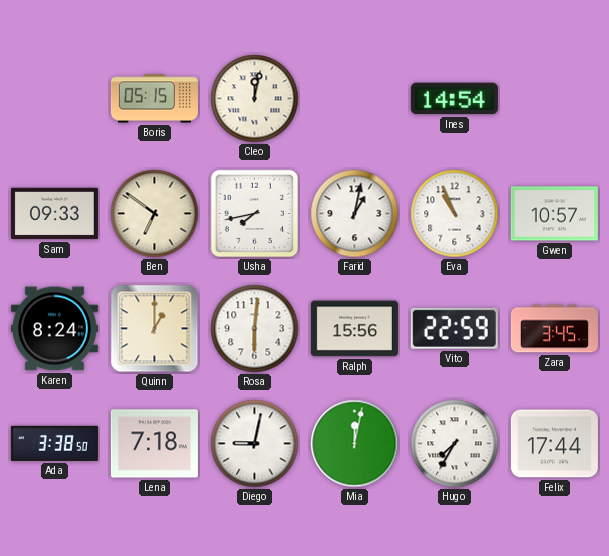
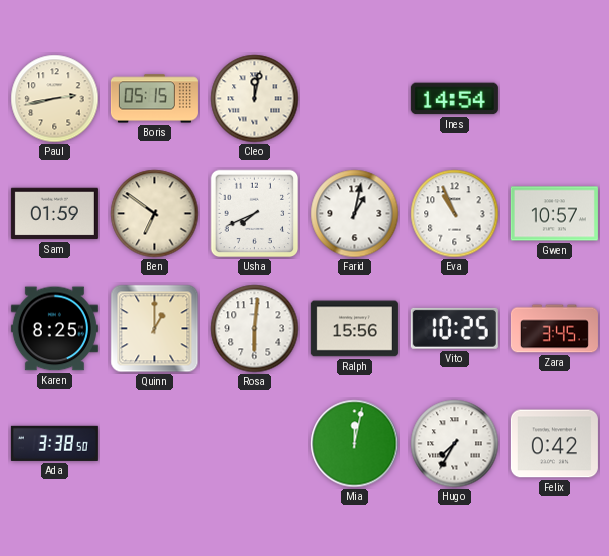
Paul: none -> 2:43
Sam: 09:33 -> 01:59
Usha: 7:43 -> 7:41
Karen: 8:24 -> 8:25
Vito: 22:59 -> 10:25
Lena: 7:18 -> none
Diego: 9:02 -> none
Felix: 17:44 -> 0:42
